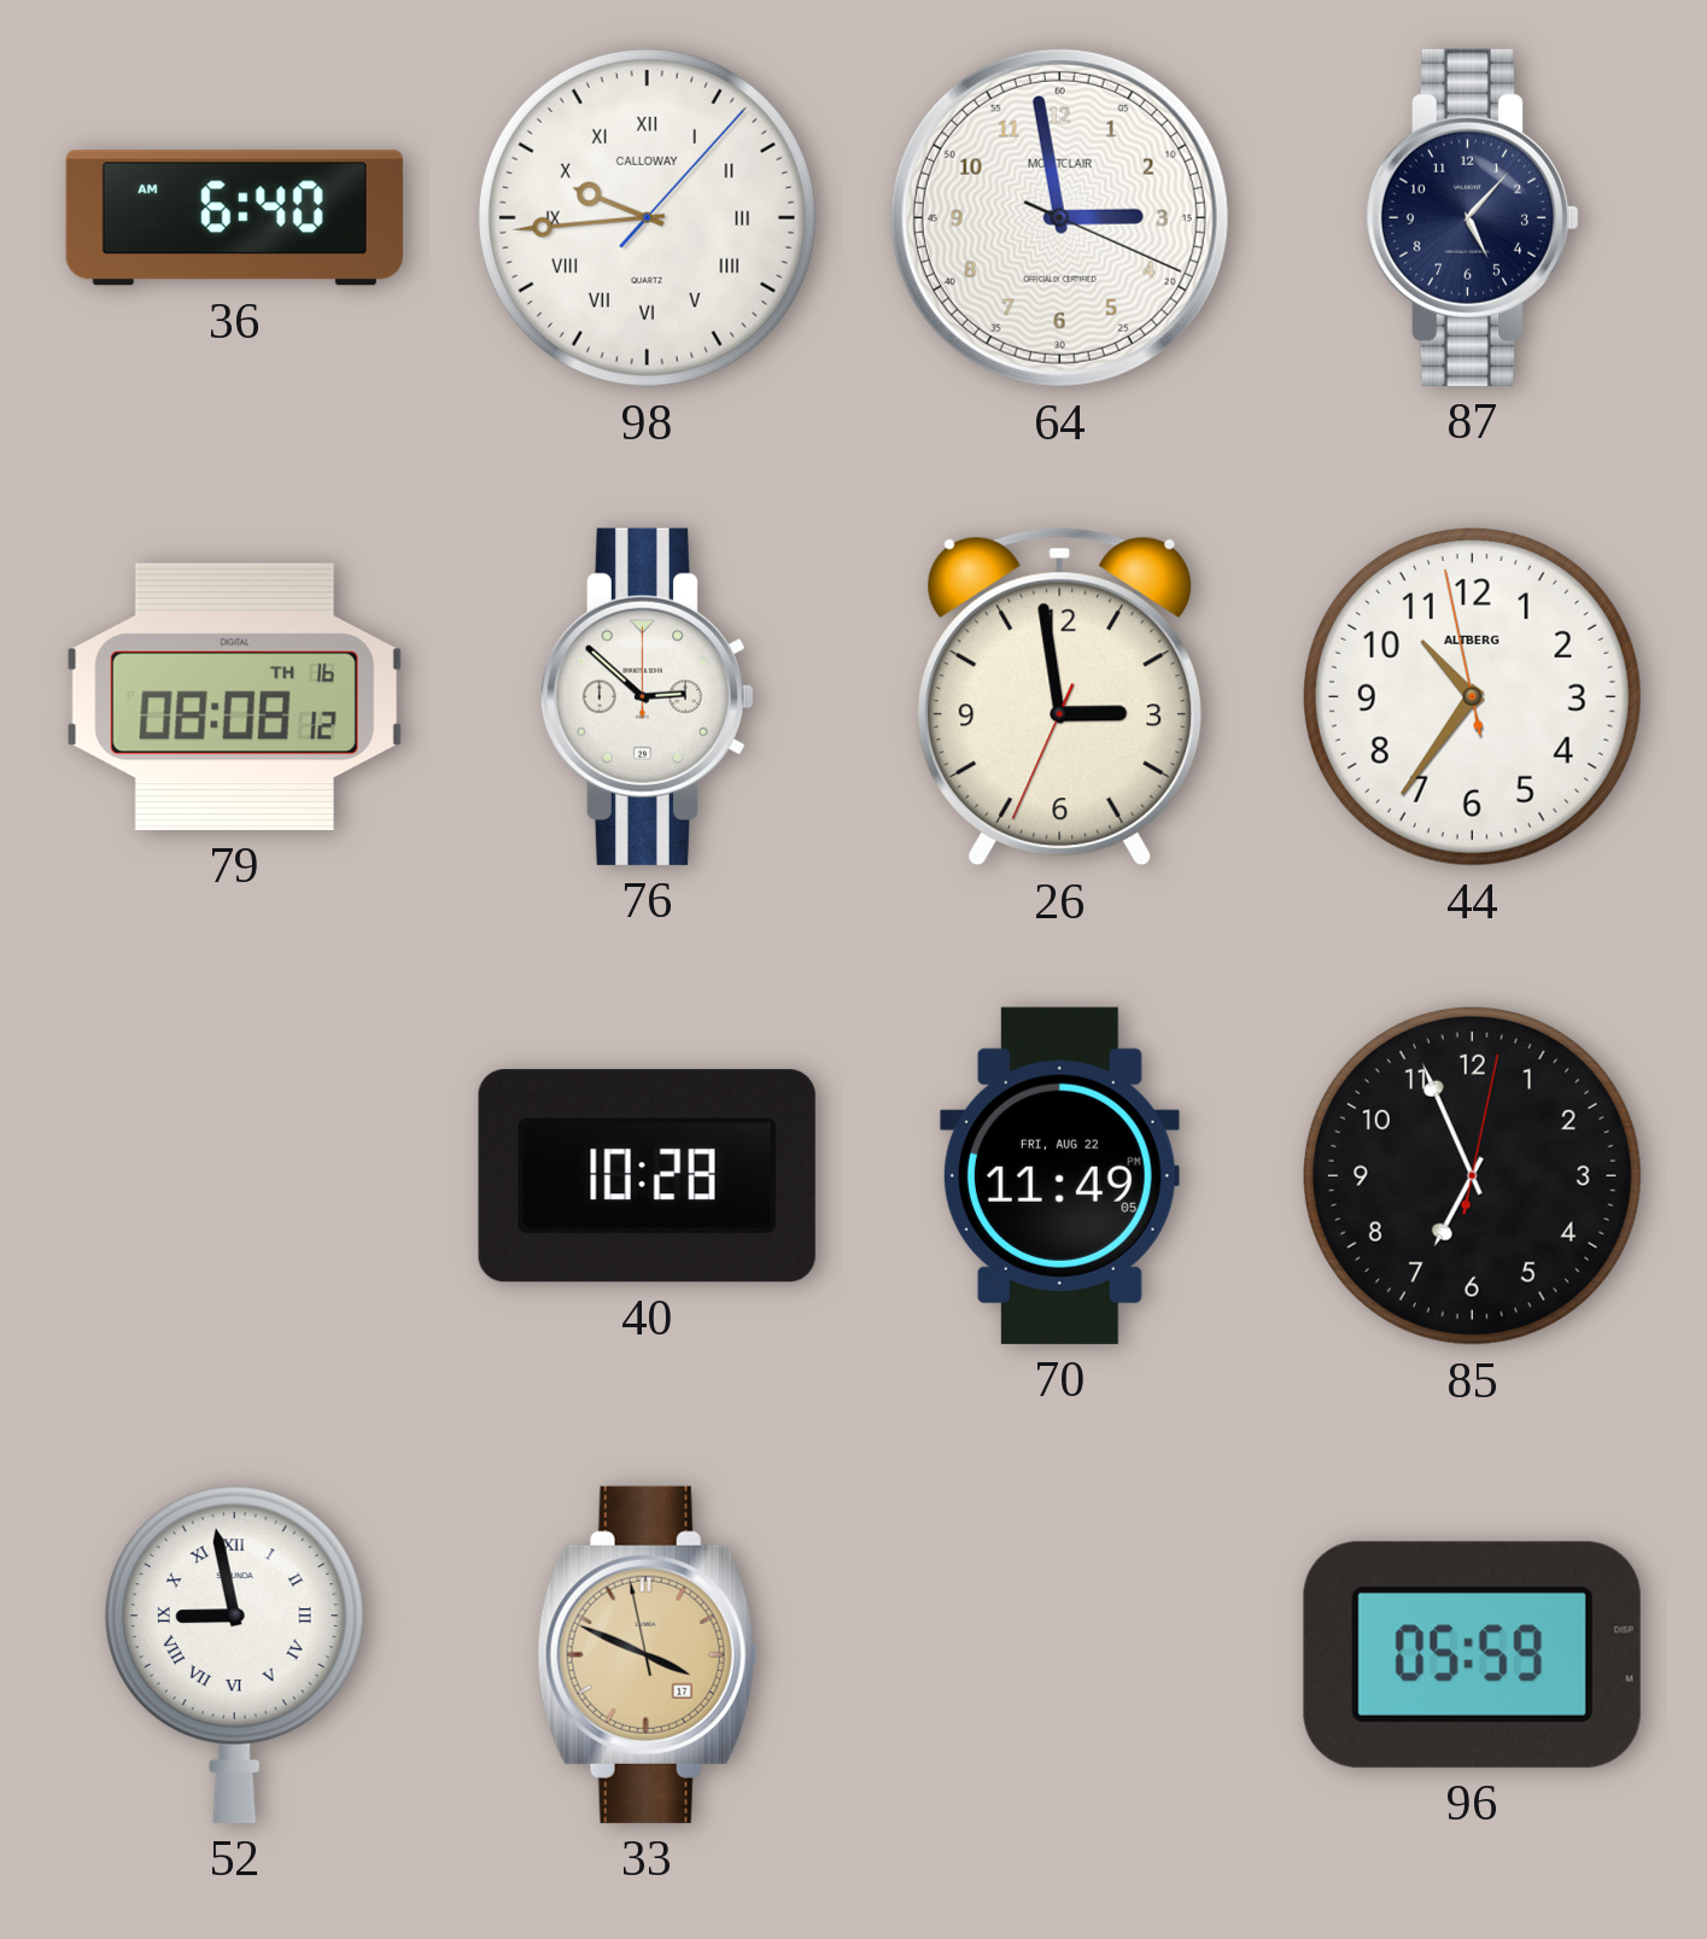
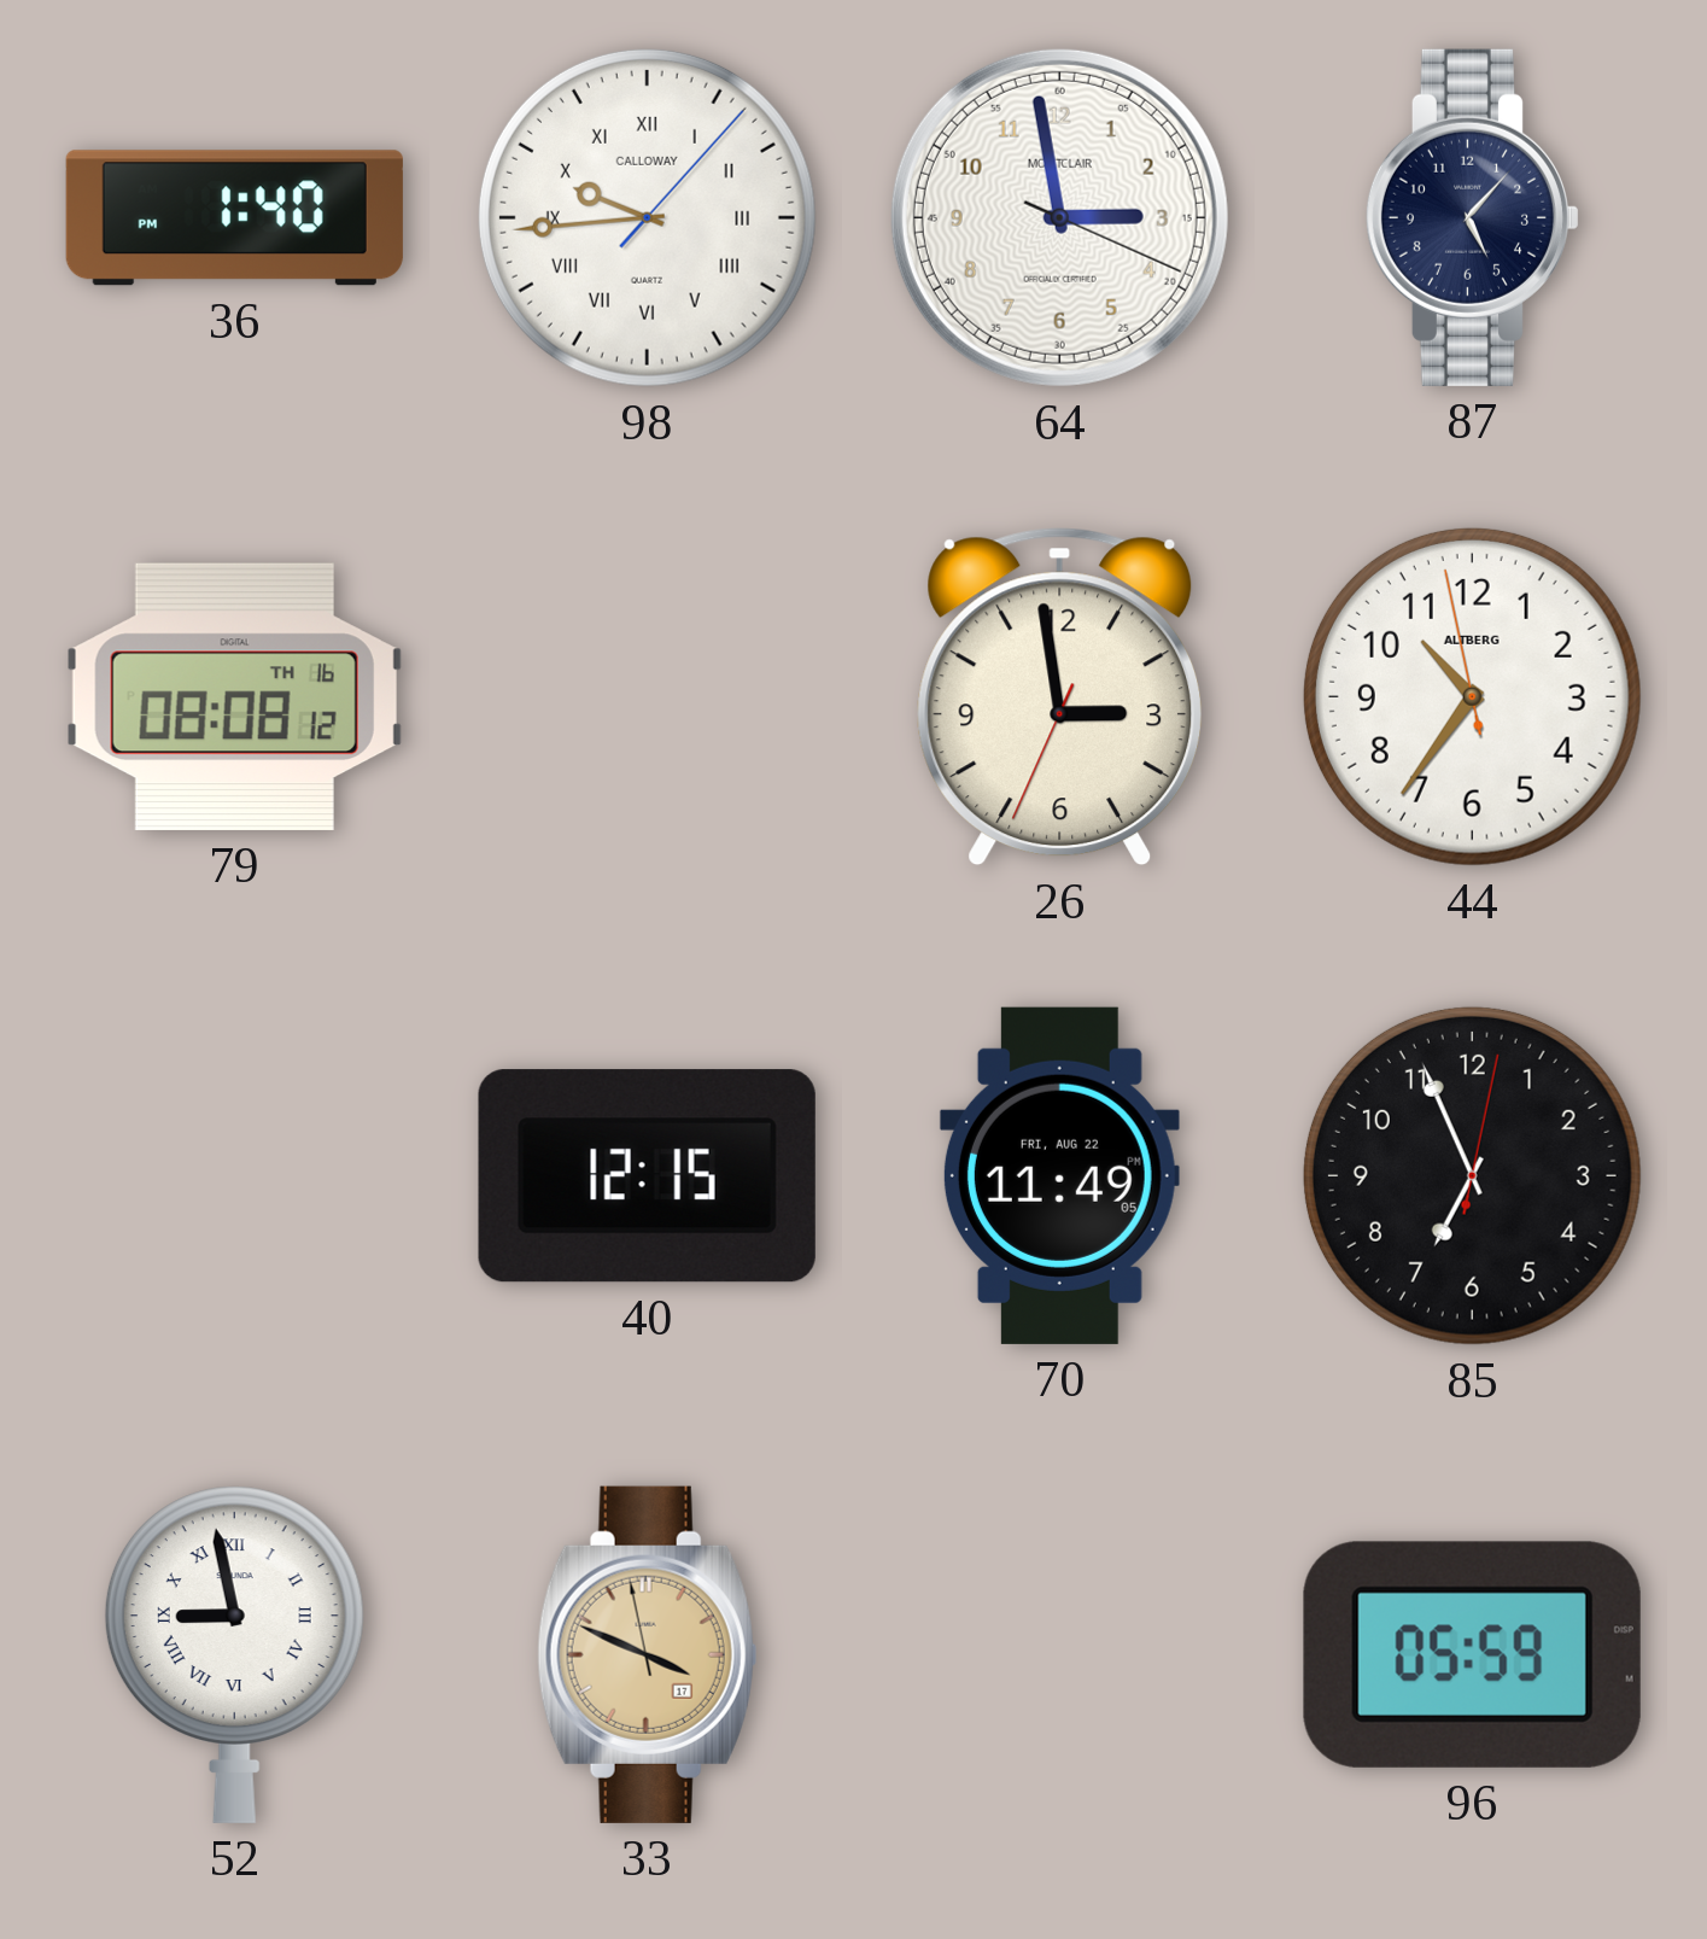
36: 6:40 -> 1:40
76: 2:52 -> none
40: 10:28 -> 12:15
